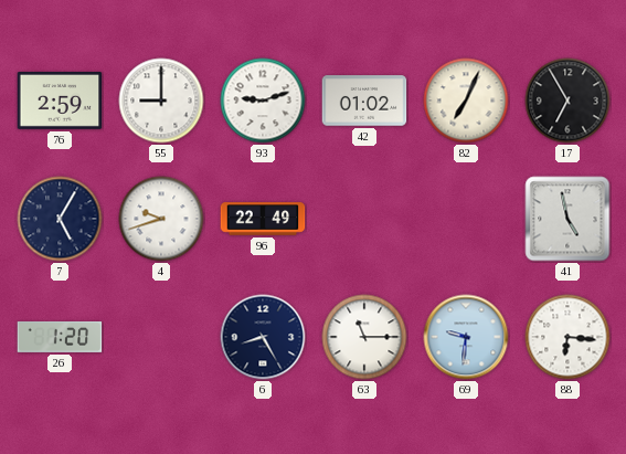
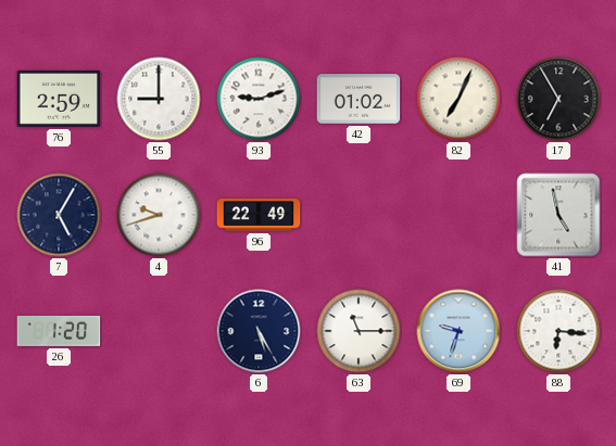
6: 8:25 -> 5:25
69: 9:31 -> 9:33
